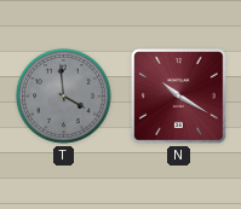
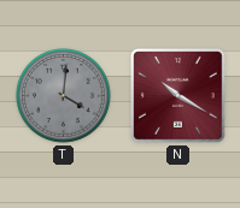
T: 3:59 -> 4:01
